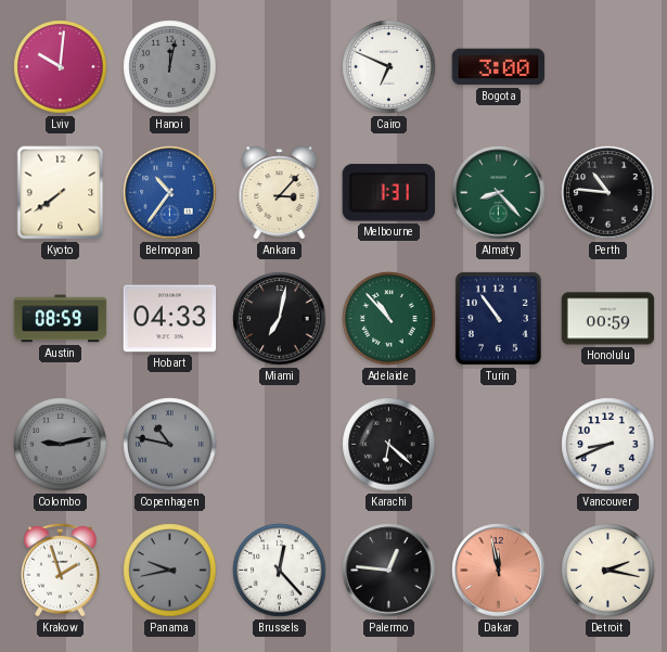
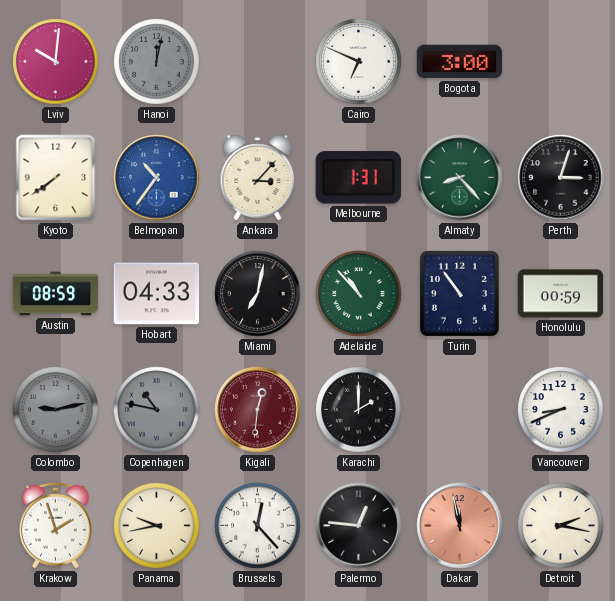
Perth: 10:46 -> 3:03
Kigali: none -> 12:31
Karachi: 6:22 -> 2:00
Panama dial: grey -> cream
